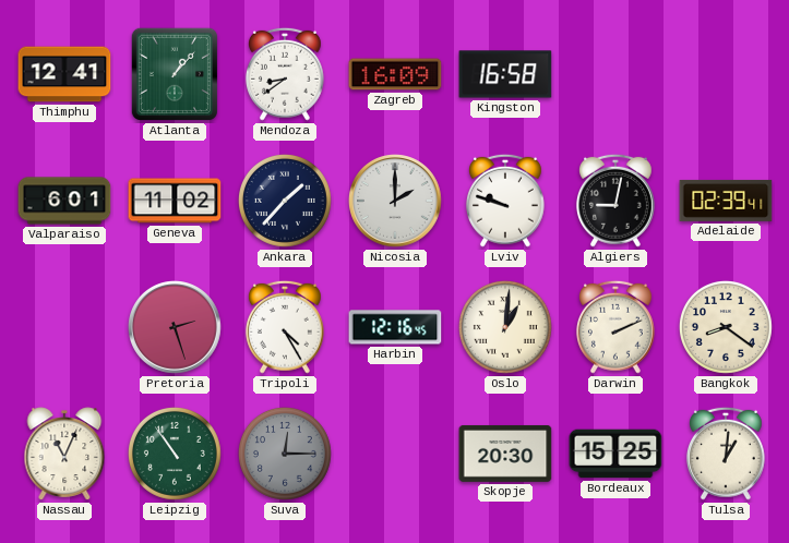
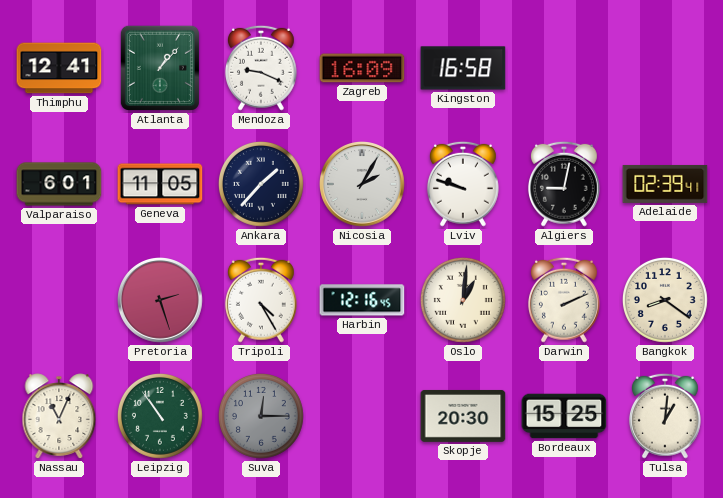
Mendoza: 8:39 -> 9:19
Geneva: 11:02 -> 11:05
Nicosia: 2:00 -> 2:05
